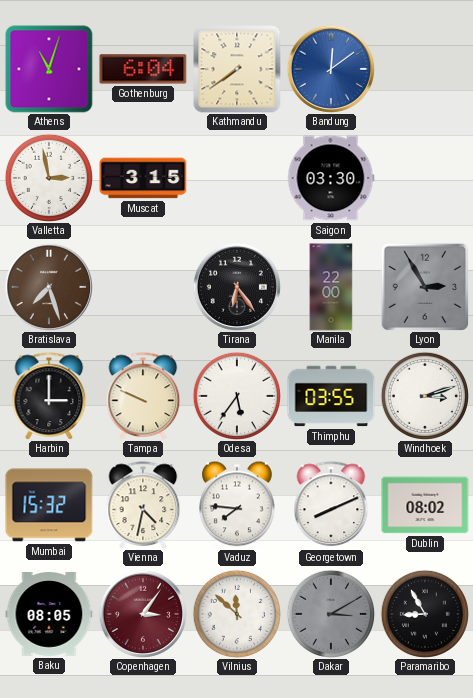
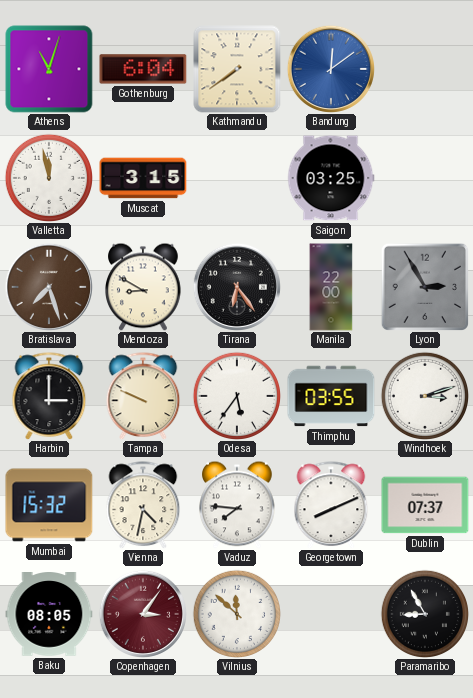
Valletta: 2:58 -> 11:58
Saigon: 03:30 -> 03:25
Mendoza: none -> 8:50
Dublin: 08:02 -> 07:37
Dakar: 3:10 -> none
